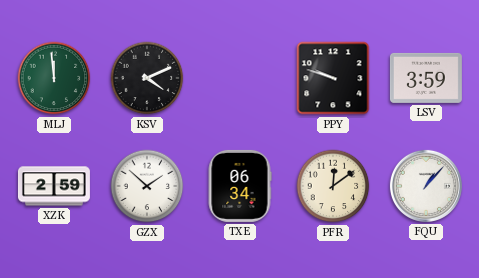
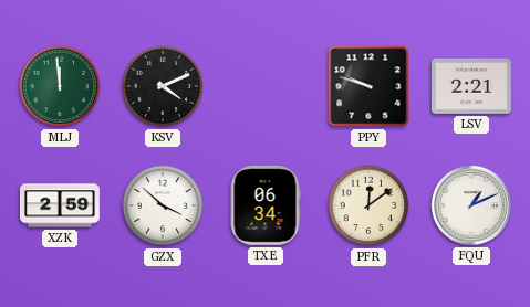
LSV: 3:59 -> 2:21
GZX: 1:52 -> 3:52
FQU: 1:07 -> 1:11
